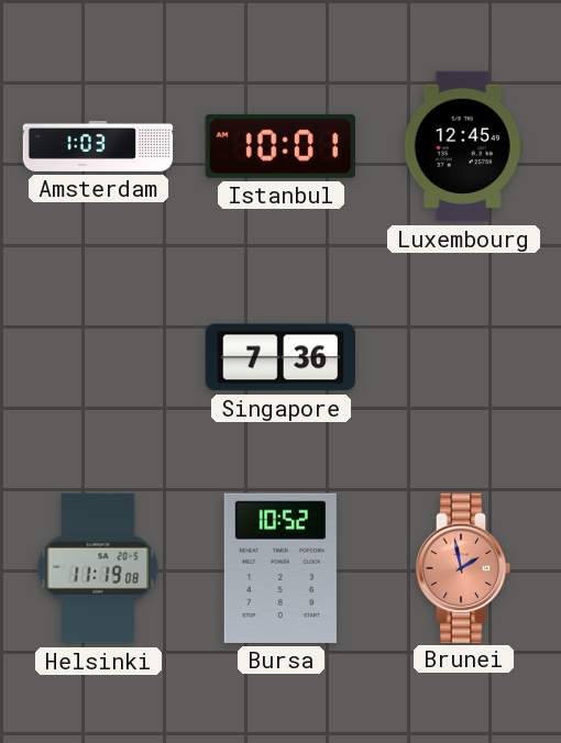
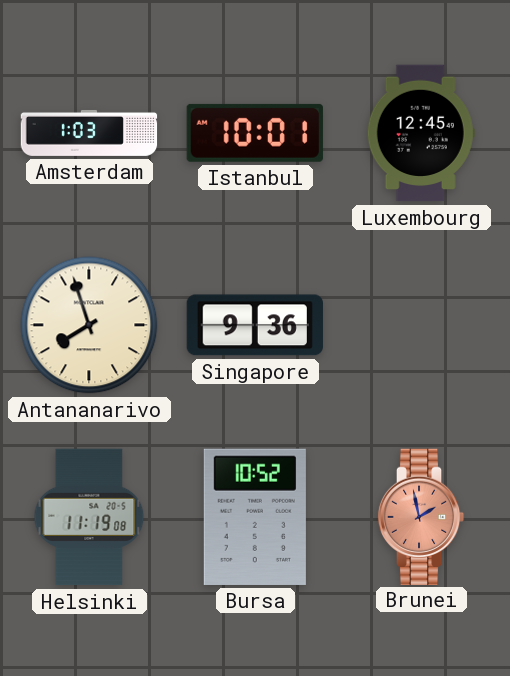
Antananarivo: none -> 7:57
Singapore: 7:36 -> 9:36
